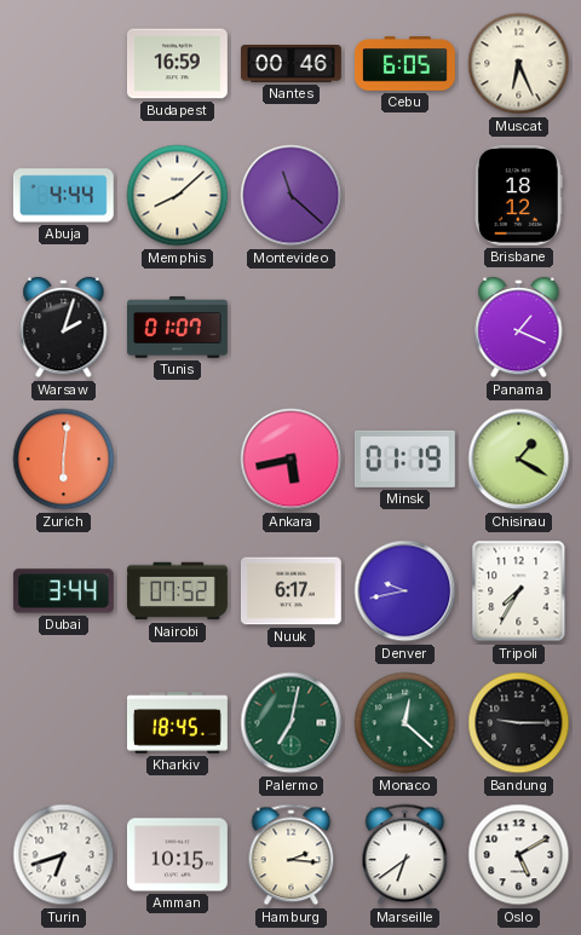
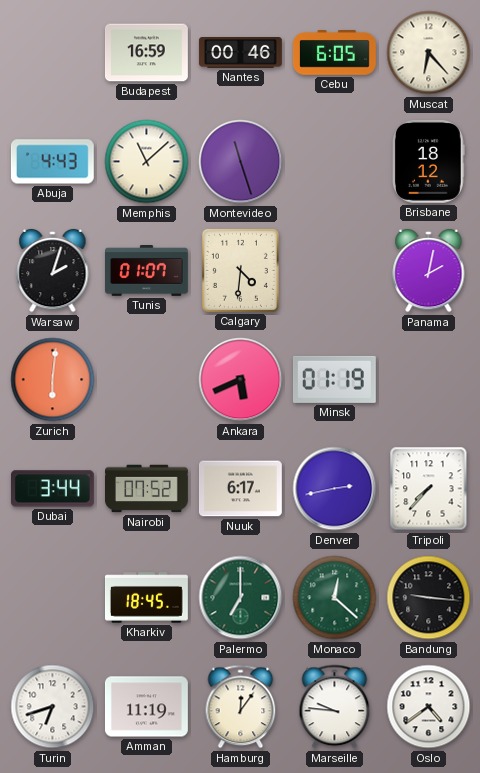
Muscat: 6:26 -> 6:23
Abuja: 4:44 -> 4:43
Memphis: 8:08 -> 11:08
Montevideo: 11:22 -> 11:27
Calgary: none -> 4:31
Panama: 1:19 -> 2:02
Ankara: 5:43 -> 5:41
Chisinau: 1:20 -> none
Denver: 9:43 -> 2:43
Tripoli: 7:35 -> 7:37
Palermo: 7:02 -> 7:00
Bandung: 9:15 -> 9:16
Amman: 10:15 -> 11:19
Hamburg: 2:16 -> 12:06
Marseille: 6:39 -> 9:46
Oslo: 5:10 -> 4:39
